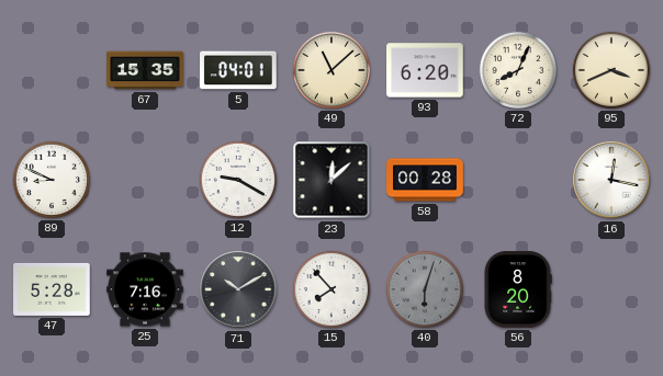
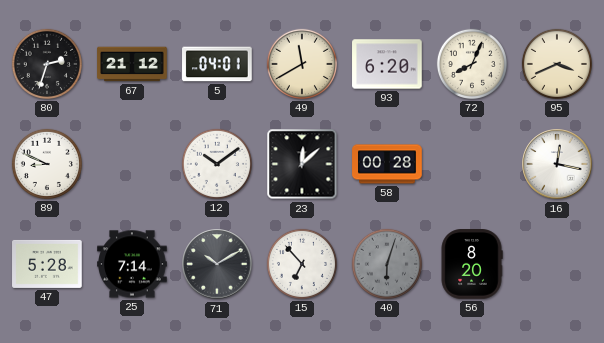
80: none -> 2:33
67: 15:35 -> 21:12
49: 11:08 -> 11:40
12: 9:20 -> 10:09
25: 7:16 -> 7:14
15: 7:53 -> 6:53
